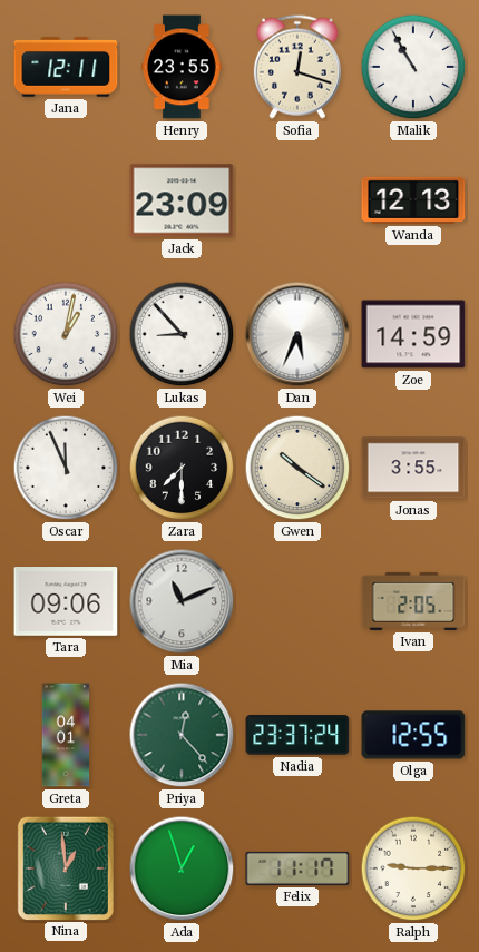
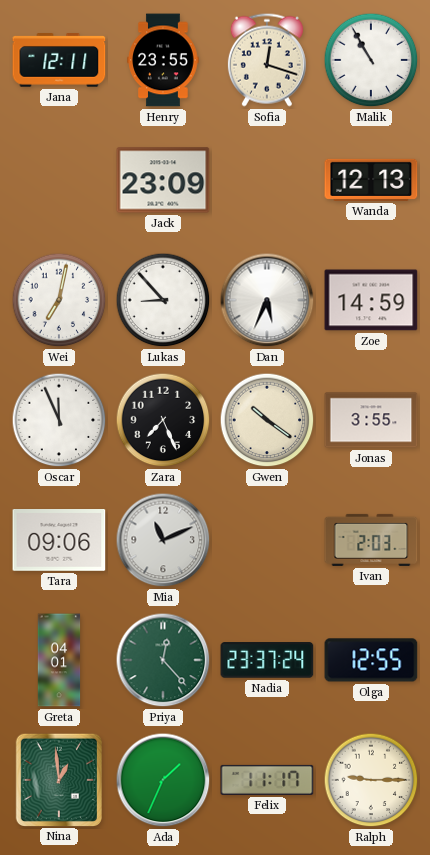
Wei: 1:02 -> 7:02
Zara: 7:30 -> 7:26
Ivan: 2:05 -> 2:03
Ada: 12:57 -> 1:34
